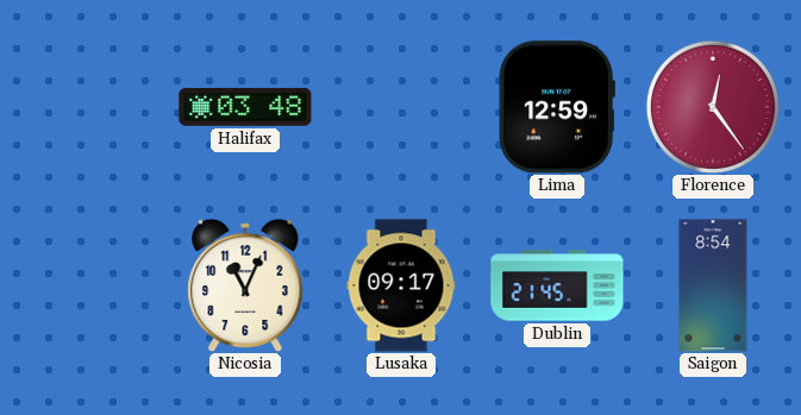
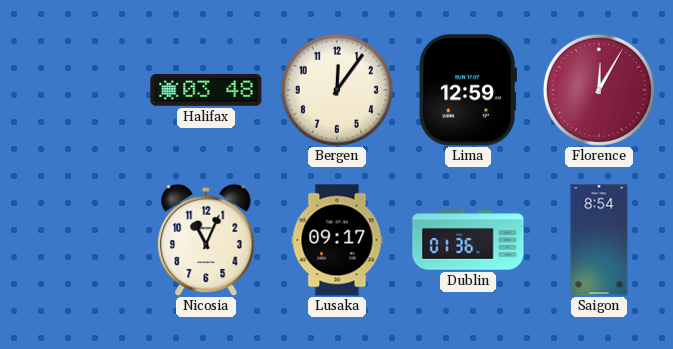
Bergen: none -> 12:06
Florence: 12:24 -> 12:05
Dublin: 21:45 -> 01:36
